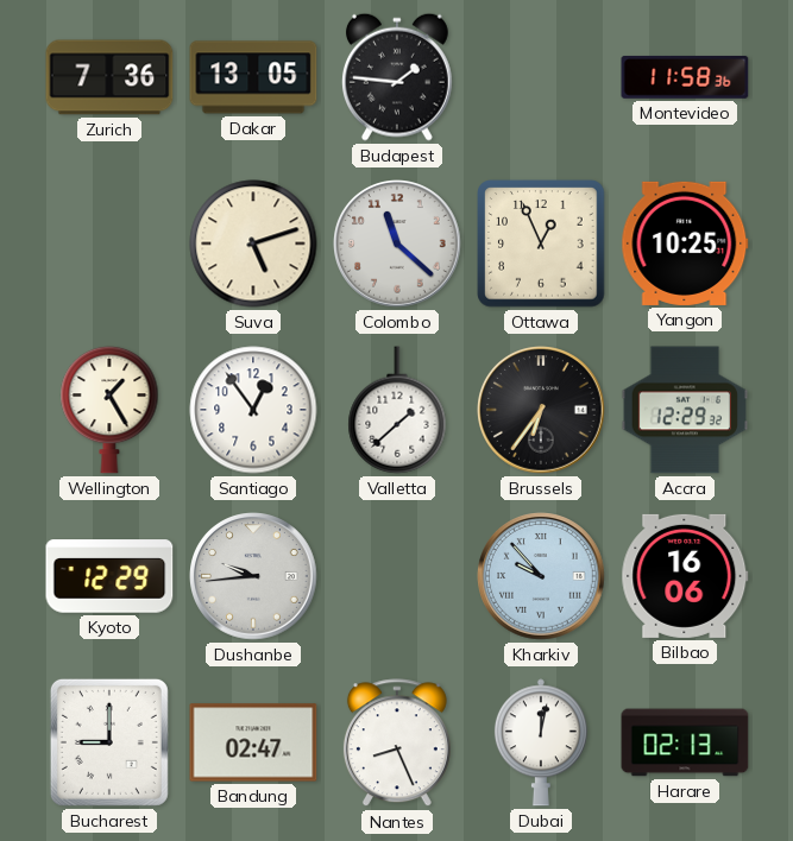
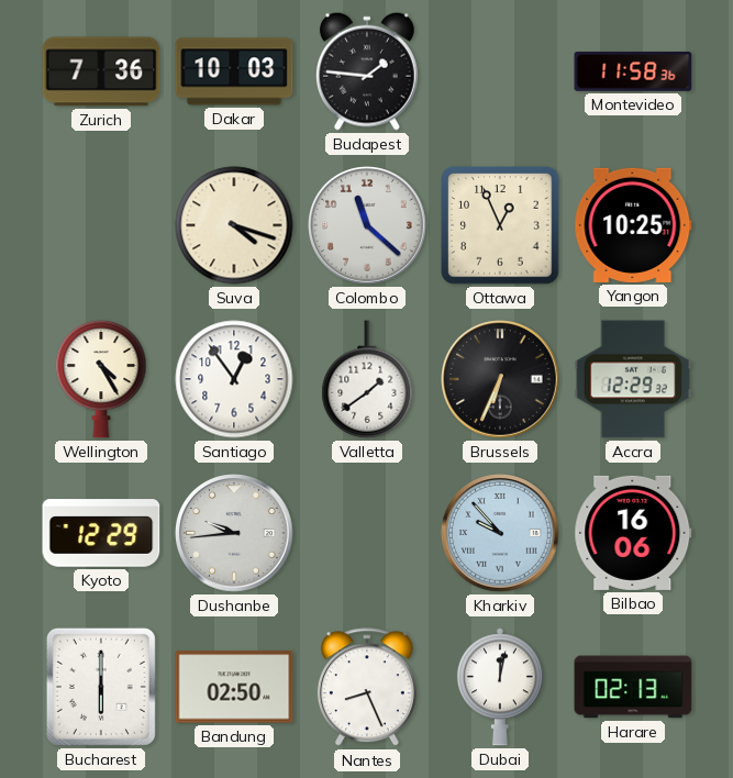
Dakar: 13:05 -> 10:03
Suva: 5:12 -> 4:18
Wellington: 1:25 -> 4:25
Valletta: 1:38 -> 1:39
Brussels: 6:36 -> 6:34
Bucharest: 9:00 -> 6:00
Bandung: 02:47 -> 02:50
